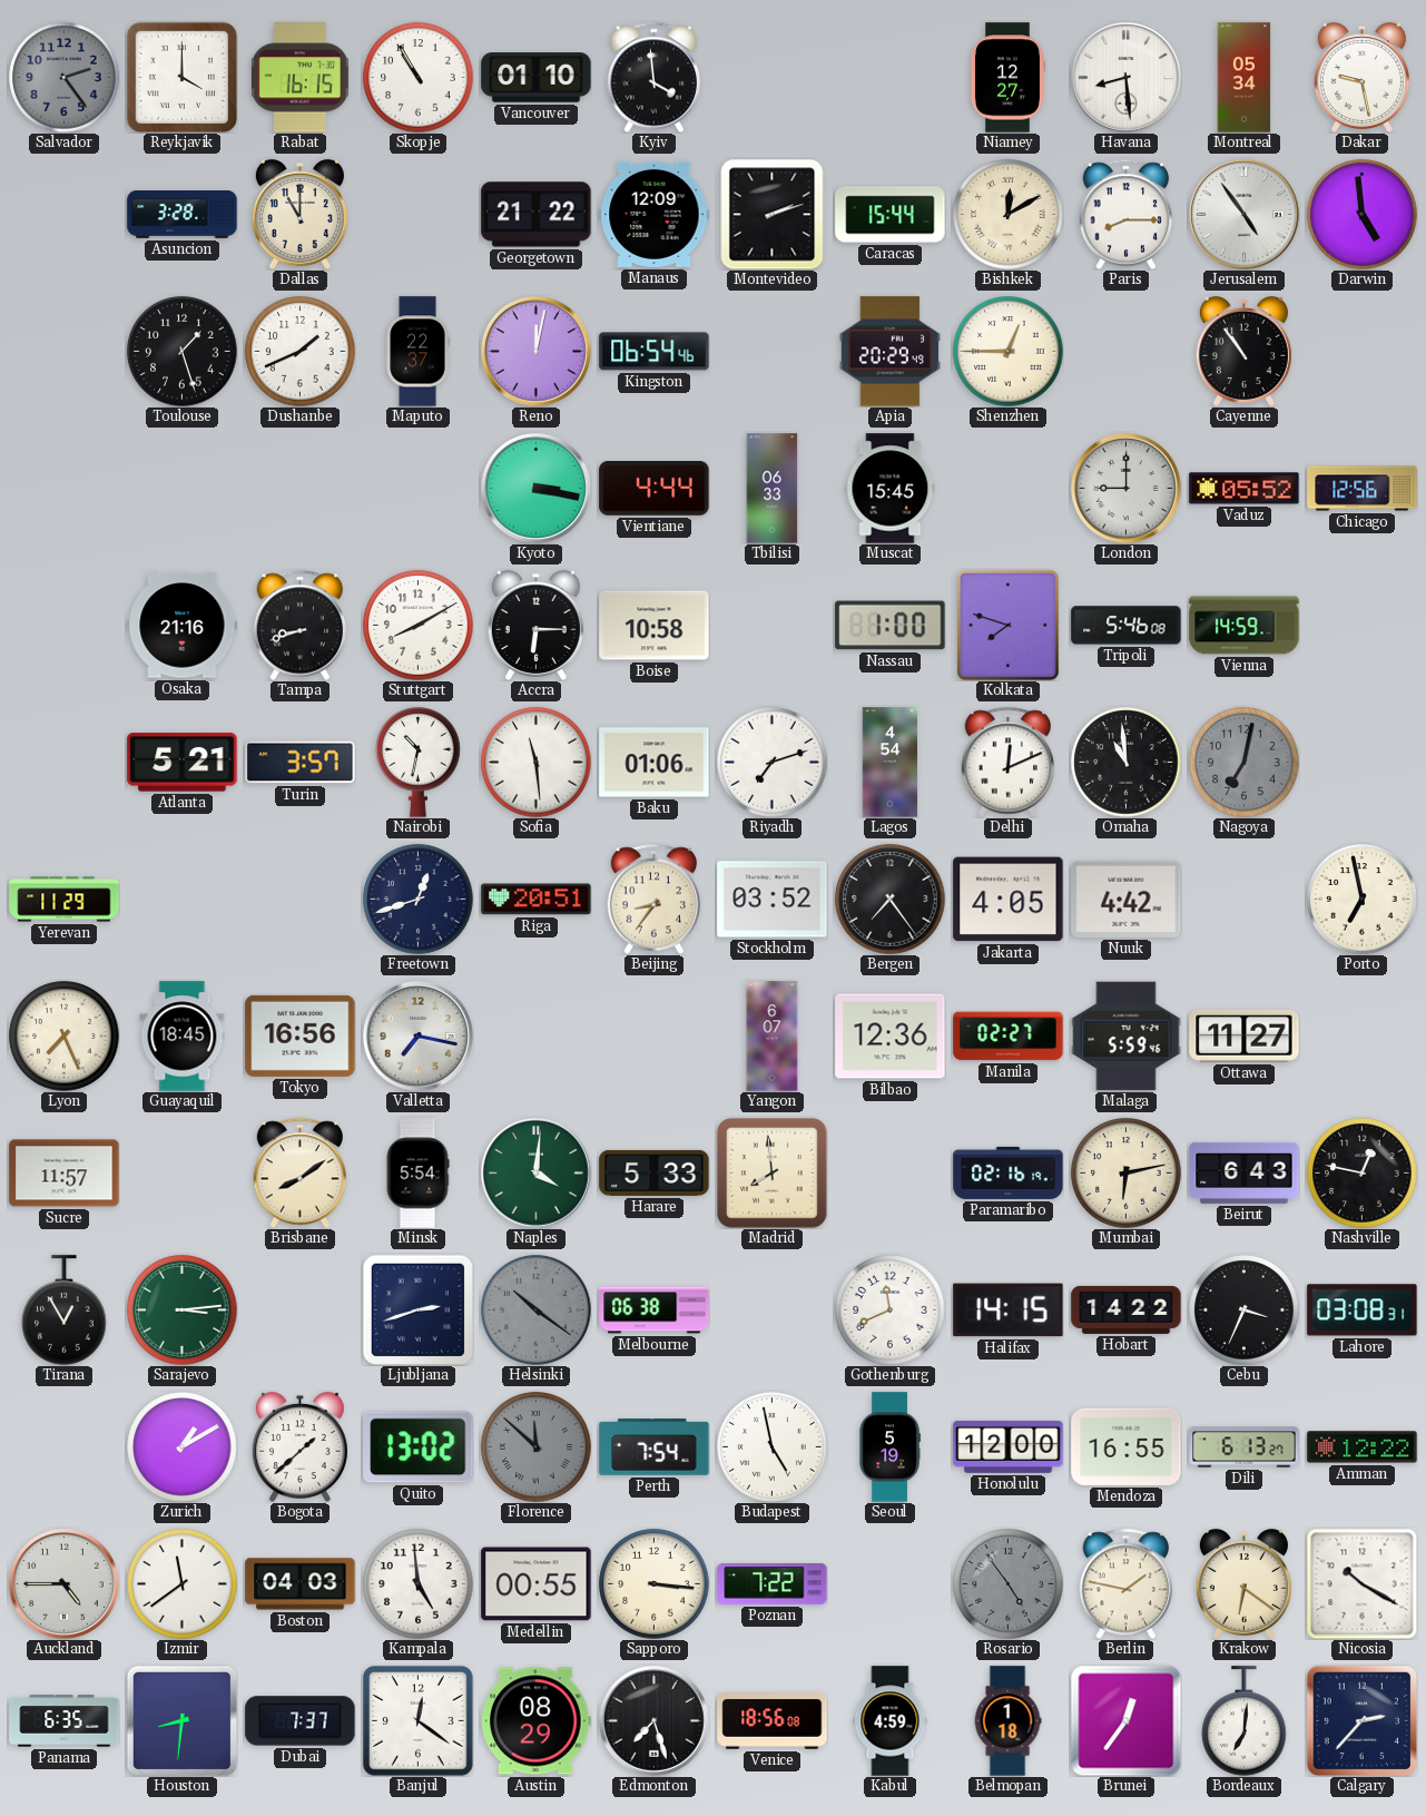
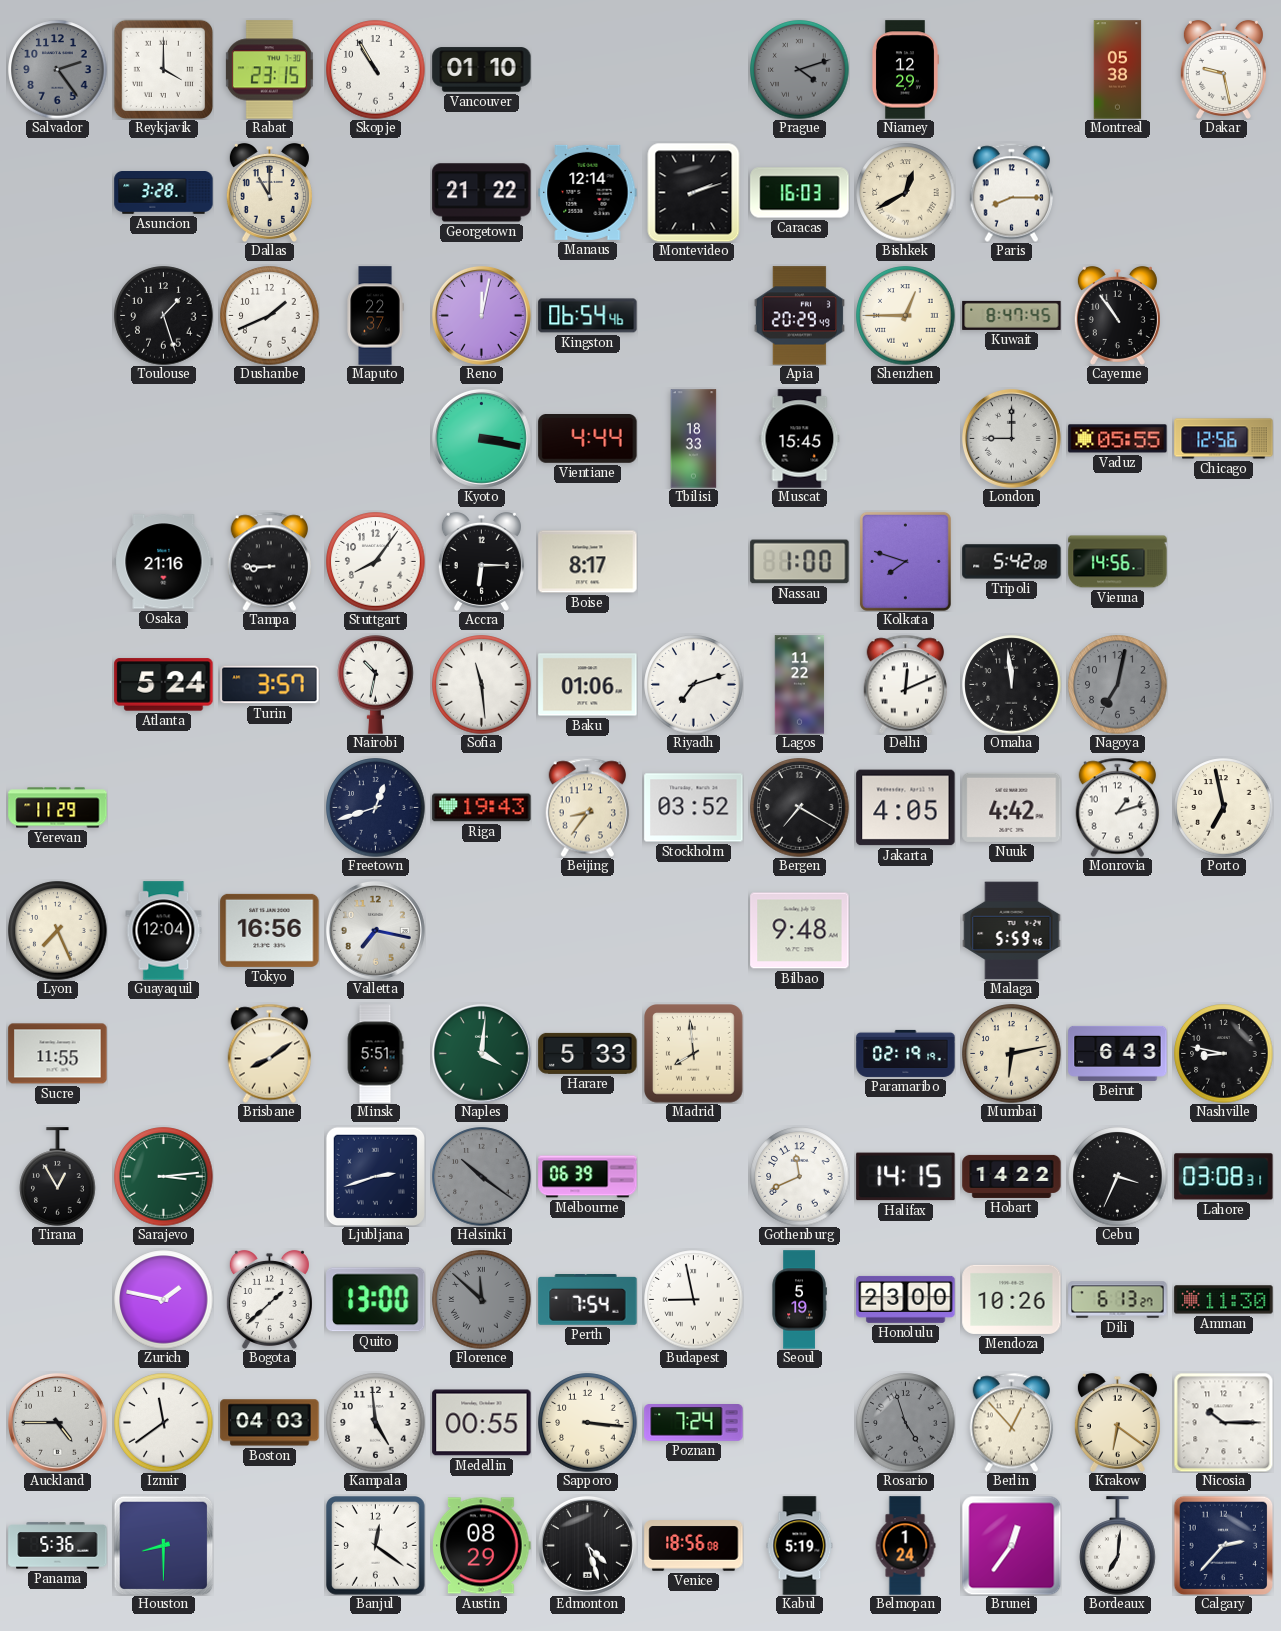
Rabat: 16:15 -> 23:15
Kyiv: 3:59 -> none
Prague: none -> 4:12
Niamey: 12:27 -> 12:29
Havana: 8:29 -> none
Montreal: 05:34 -> 05:38
Manaus: 12:09 -> 12:14
Caracas: 15:44 -> 16:03
Bishkek: 12:10 -> 12:40
Jerusalem: 4:54 -> none
Darwin: 4:59 -> none
Kuwait: none -> 8:47
Tbilisi: 06:33 -> 18:33
Vaduz: 05:52 -> 05:55
Tampa: 8:42 -> 8:45
Stuttgart: 8:10 -> 8:06
Boise: 10:58 -> 8:17
Tripoli: 5:46 -> 5:42
Vienna: 14:59 -> 14:56
Atlanta: 5:21 -> 5:24
Lagos: 4:54 -> 11:22
Omaha: 10:59 -> 11:59
Riga: 20:51 -> 19:43
Bergen: 7:24 -> 7:20
Monrovia: none -> 1:12
Guayaquil: 18:45 -> 12:04
Yangon: 6:07 -> none
Bilbao: 12:36 -> 9:48
Manila: 02:27 -> none
Ottawa: 11:27 -> none
Sucre: 11:57 -> 11:55
Minsk: 5:54 -> 5:51
Paramaribo: 02:16 -> 02:19
Nashville: 12:47 -> 8:47
Melbourne: 06:38 -> 06:39
Zurich: 1:10 -> 1:47
Quito: 13:02 -> 13:00
Budapest: 4:58 -> 8:58
Honolulu: 12:00 -> 23:00
Mendoza: 16:55 -> 10:26
Amman: 12:22 -> 11:30
Poznan: 7:22 -> 7:24
Rosario: 4:54 -> 4:57
Berlin: 1:47 -> 12:53
Nicosia: 10:20 -> 10:15
Panama: 6:35 -> 5:36
Houston: 8:31 -> 8:30
Dubai: 7:37 -> none
Edmonton: 7:27 -> 4:27
Kabul: 4:59 -> 5:19
Belmopan: 1:18 -> 1:24
